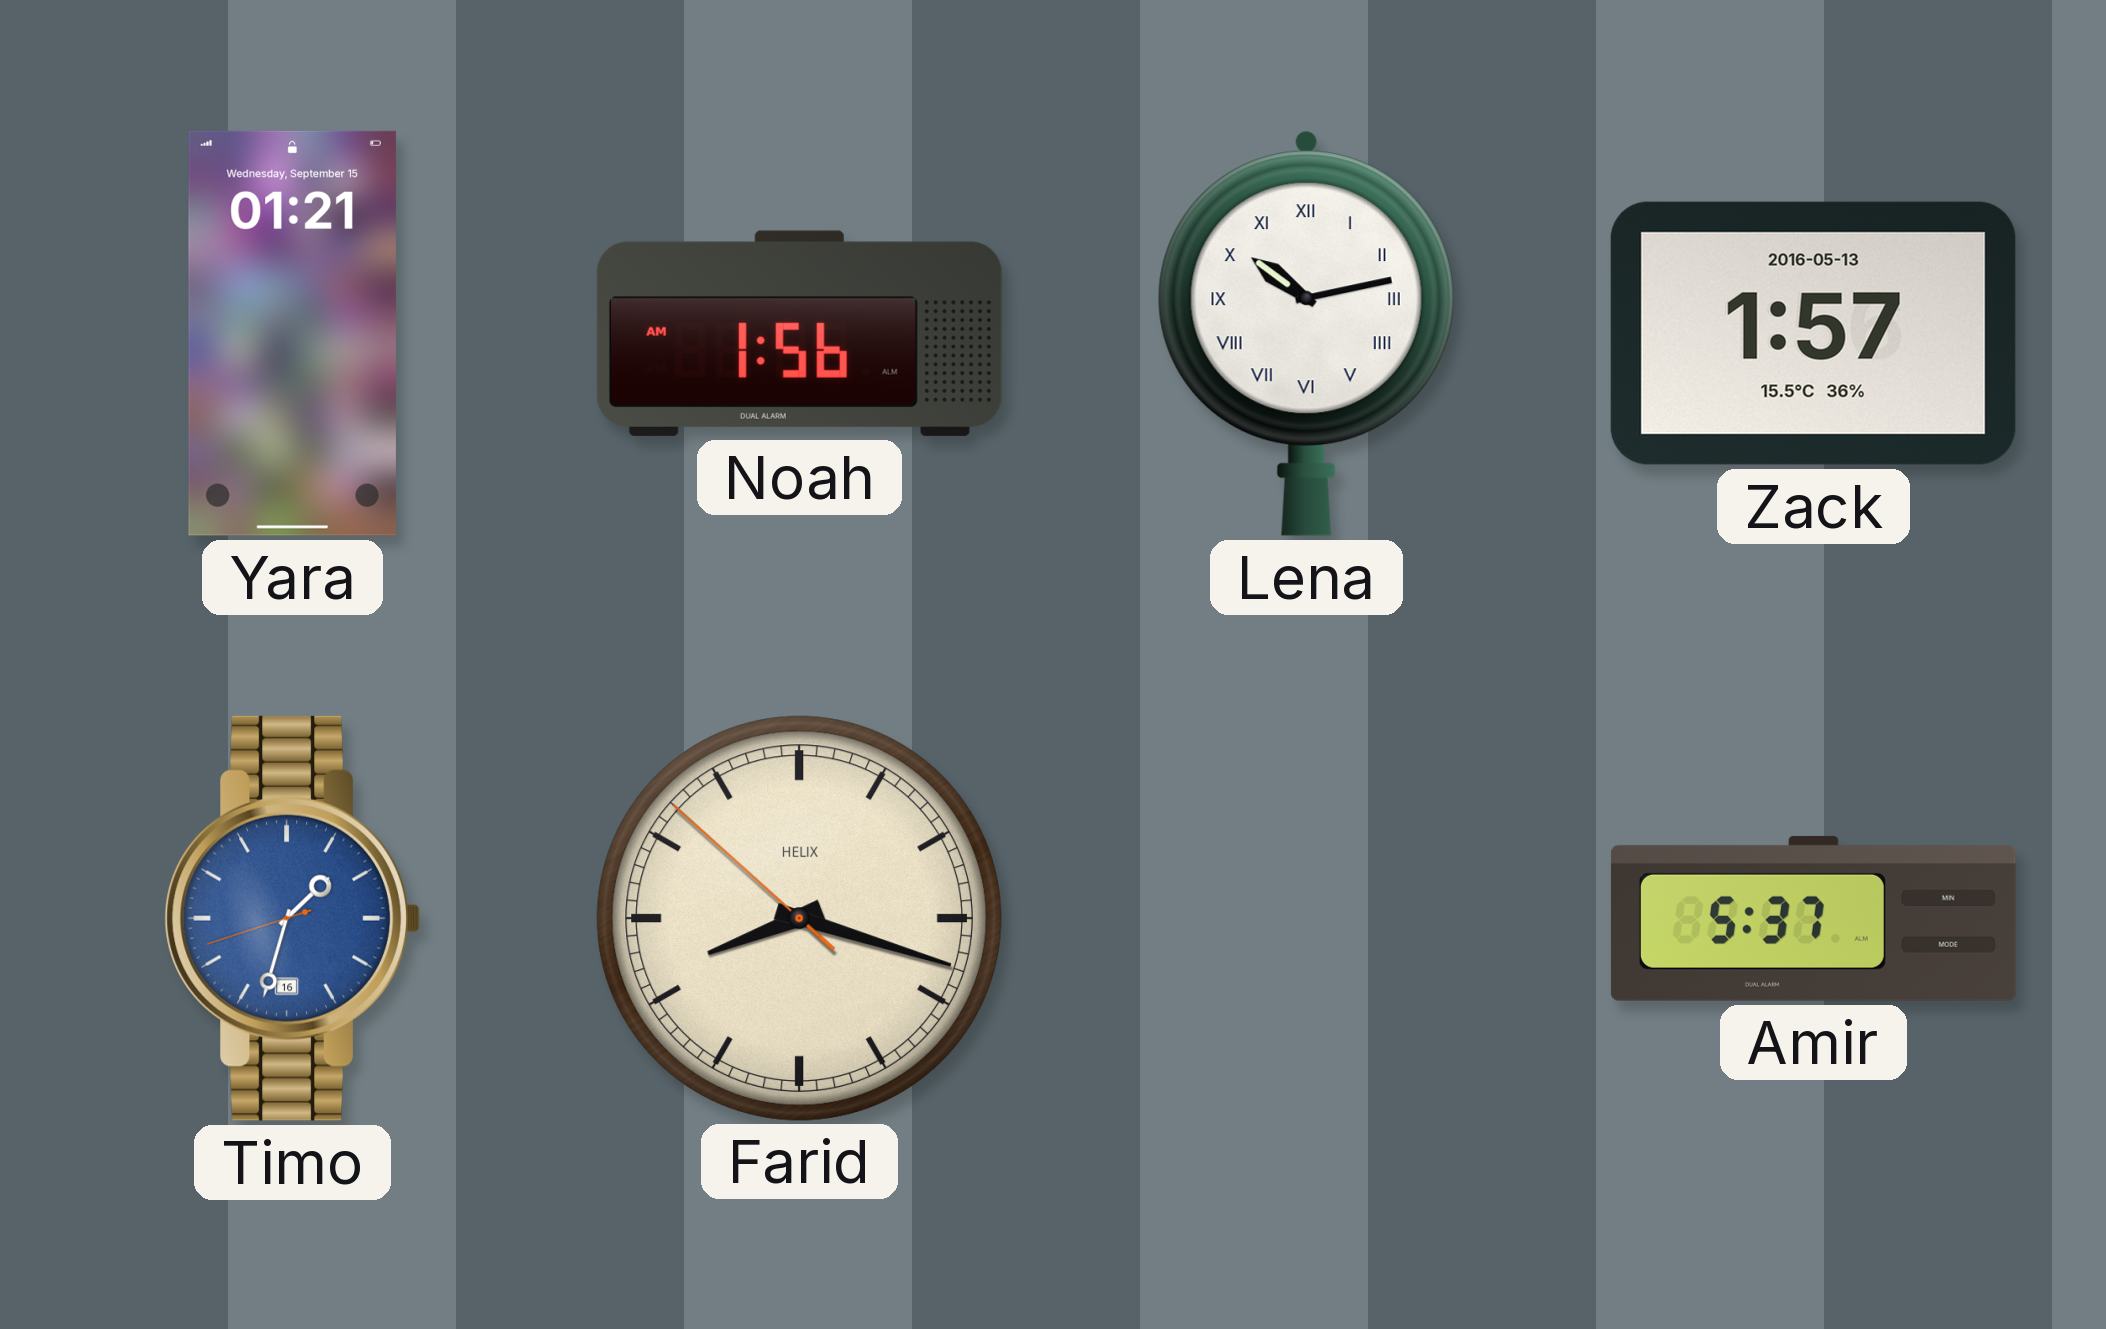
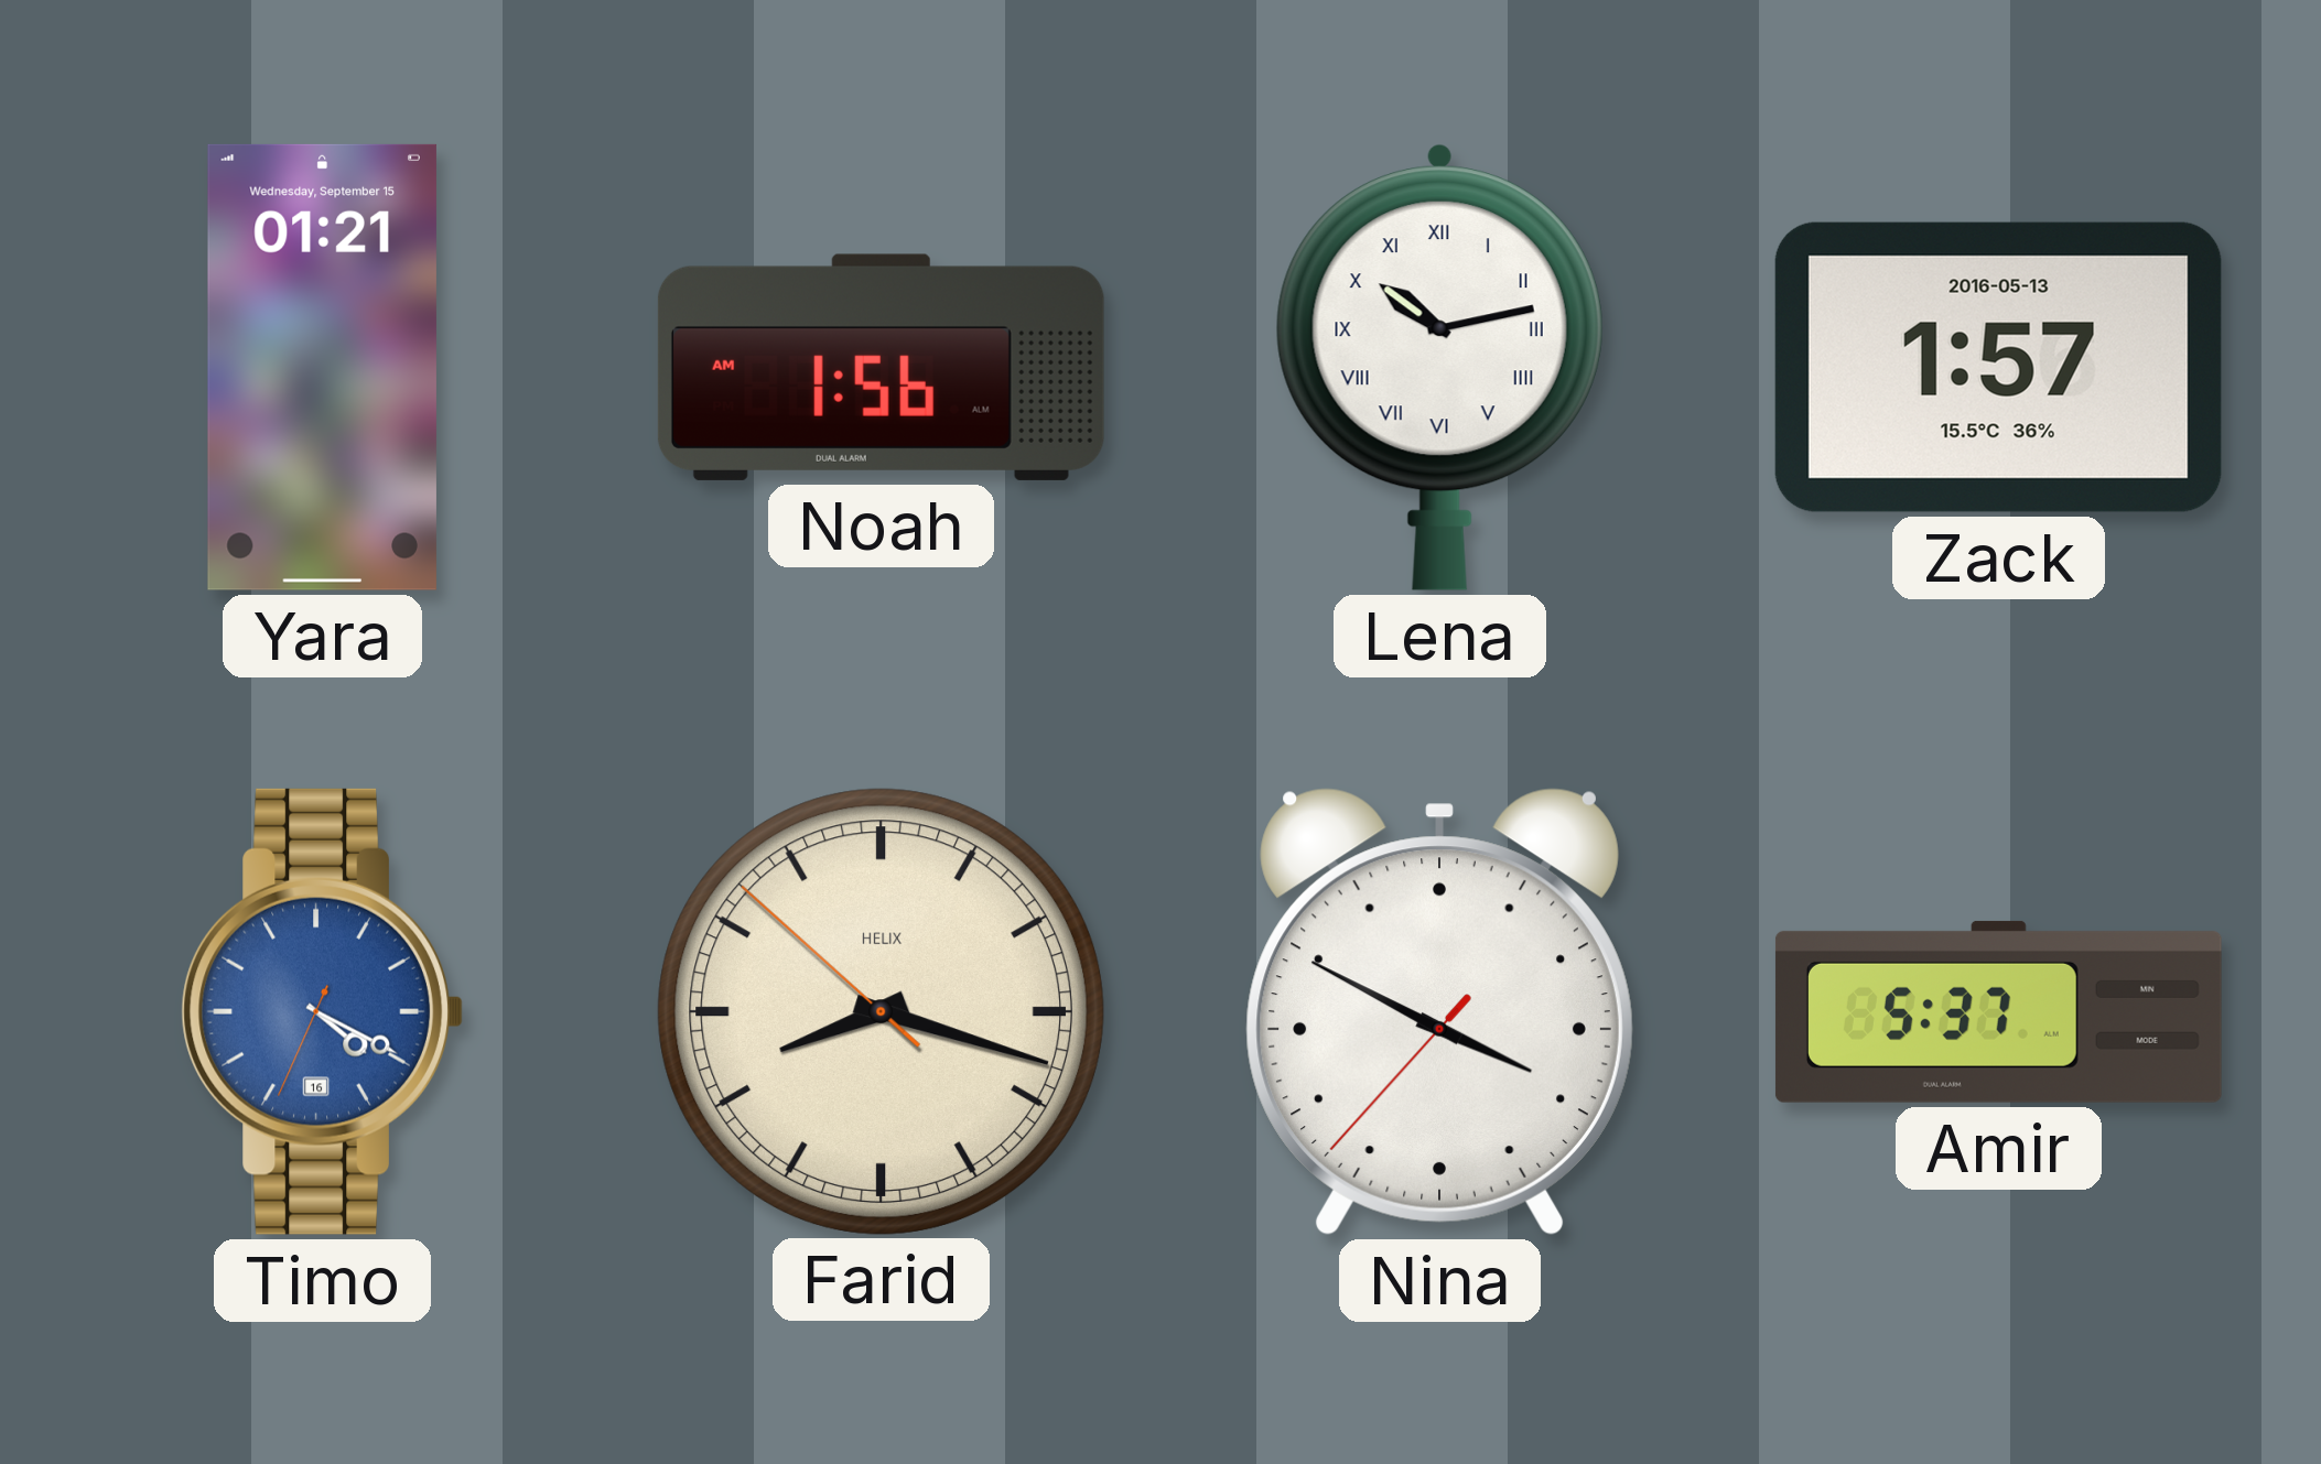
Timo: 1:32 -> 4:19
Nina: none -> 3:49
